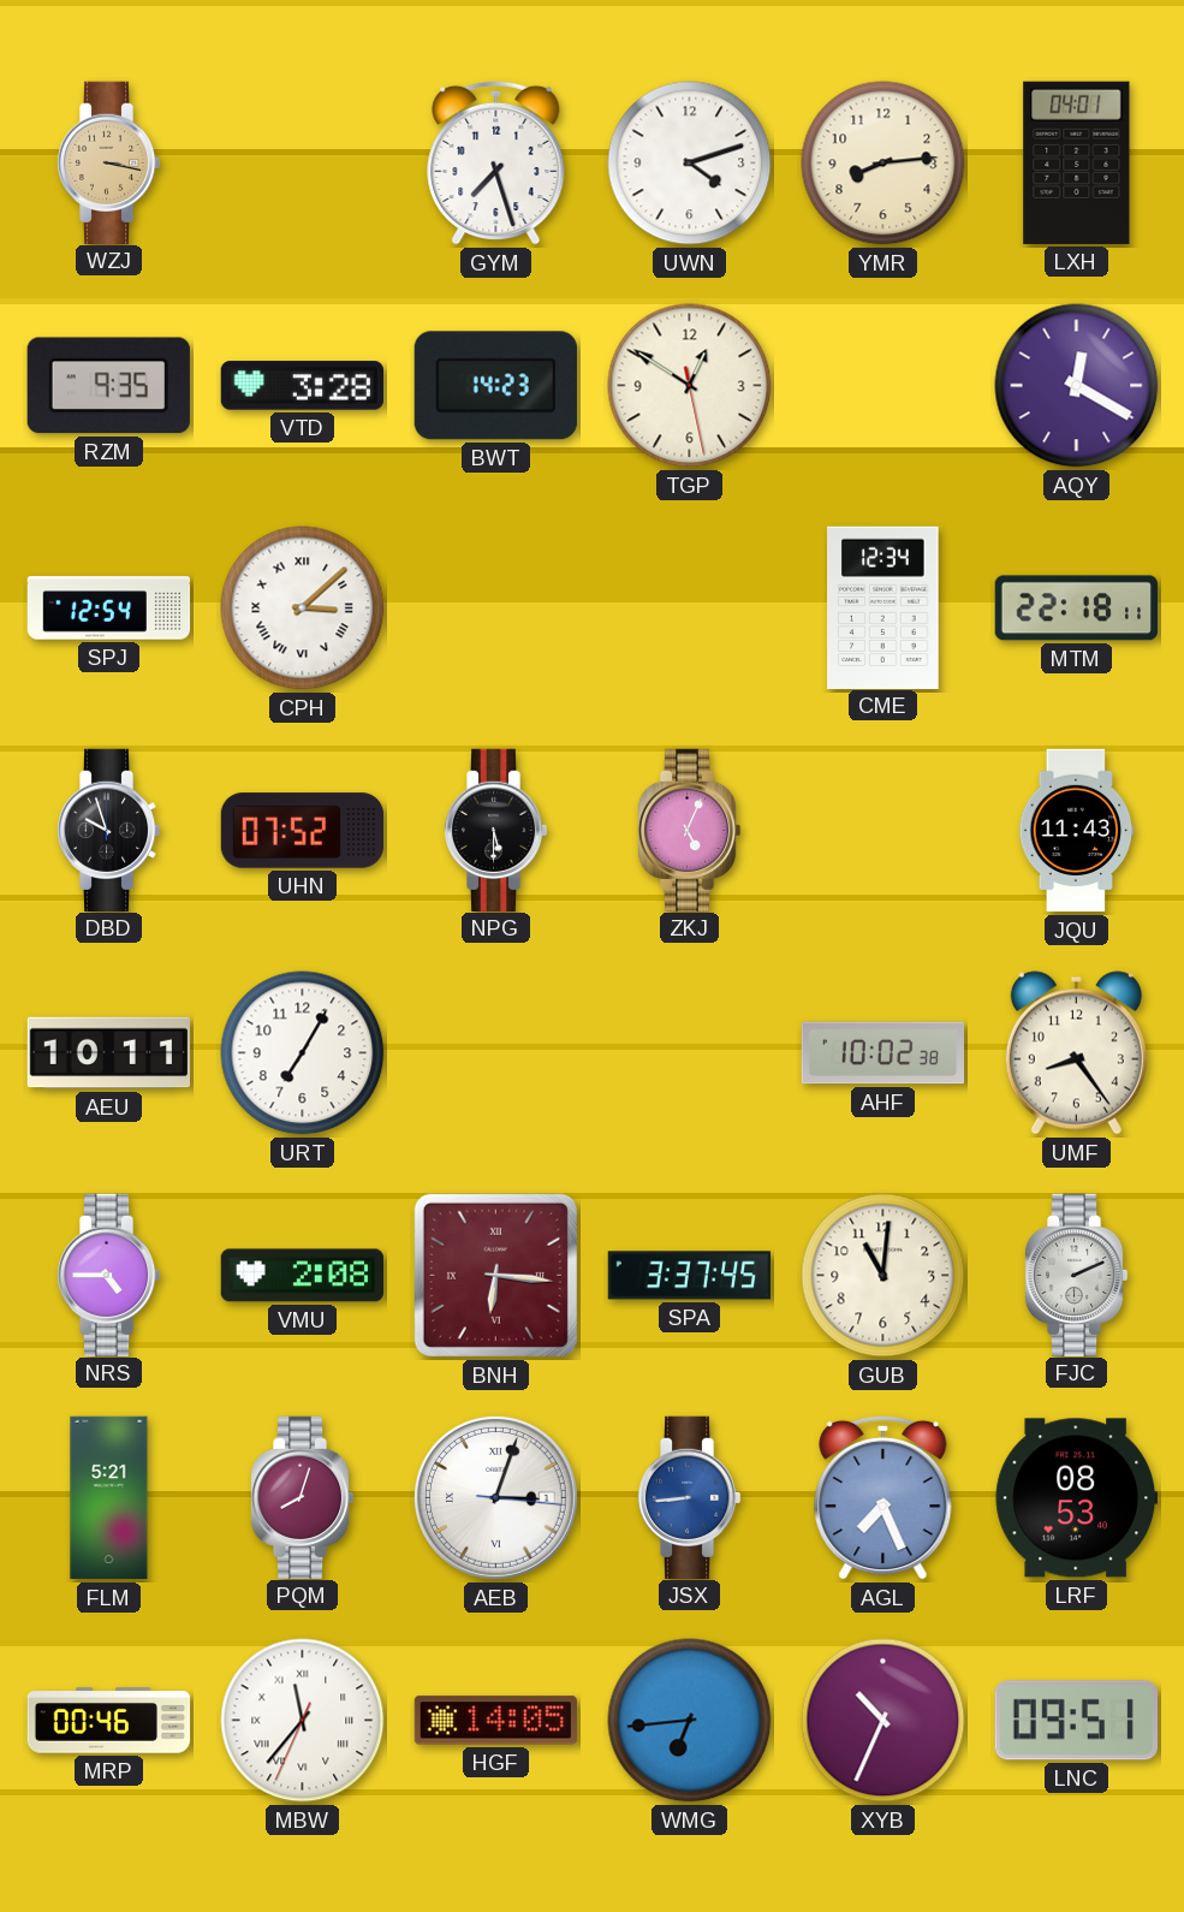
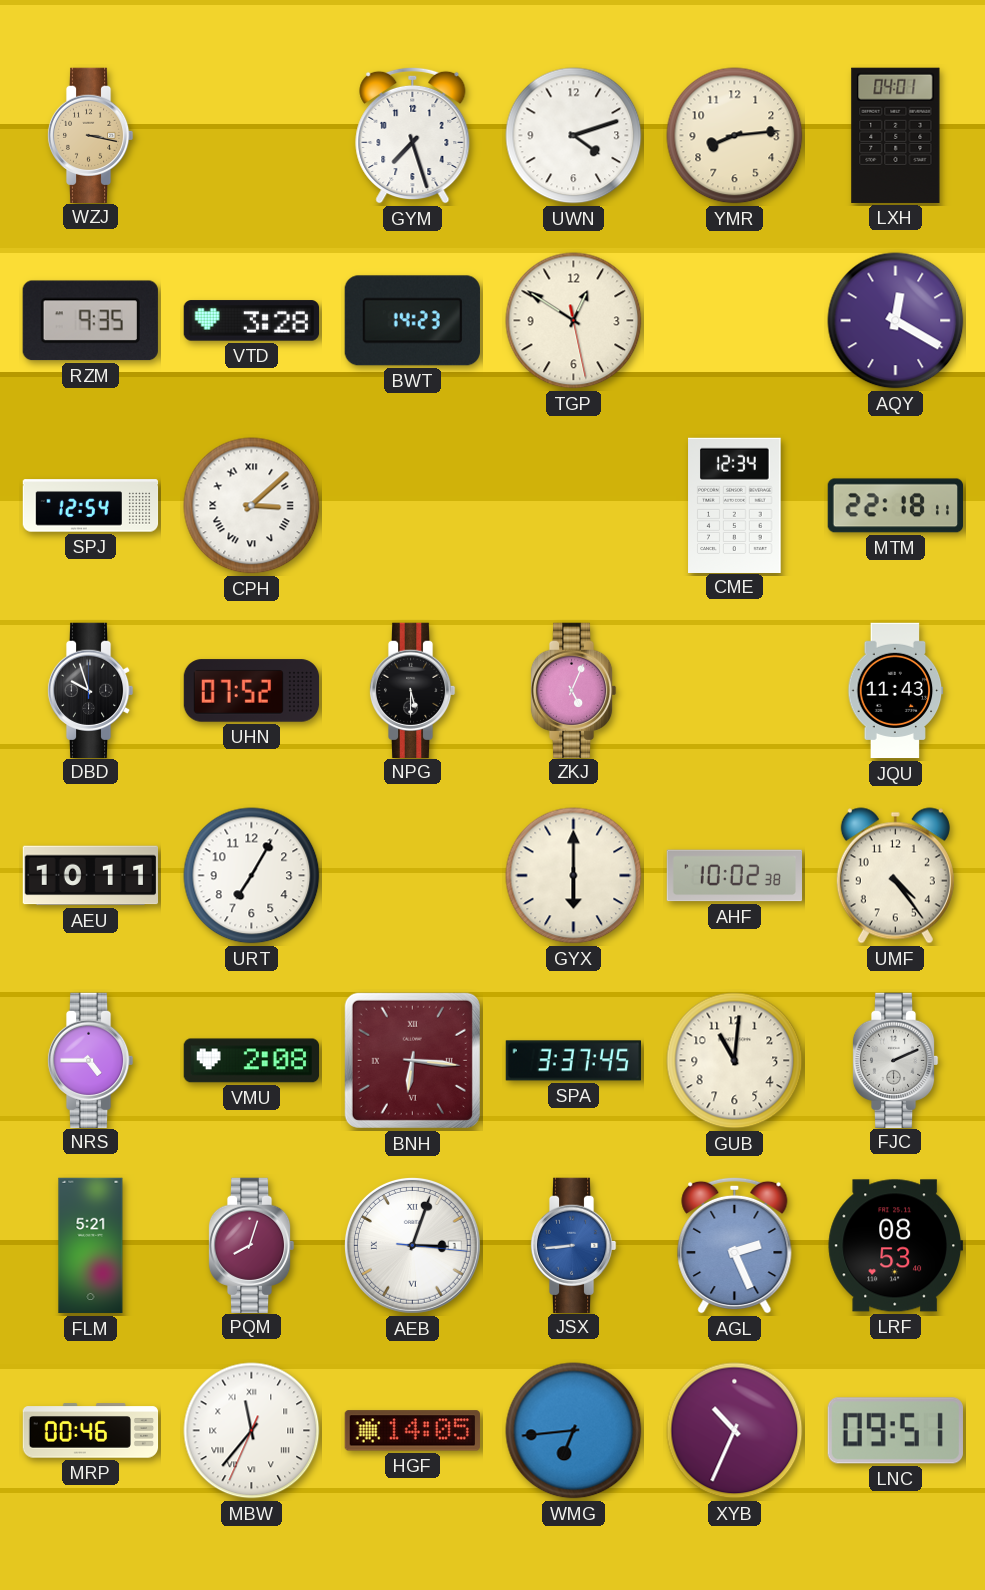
GYX: none -> 6:00
UMF: 8:24 -> 4:24
AGL: 7:26 -> 2:26
